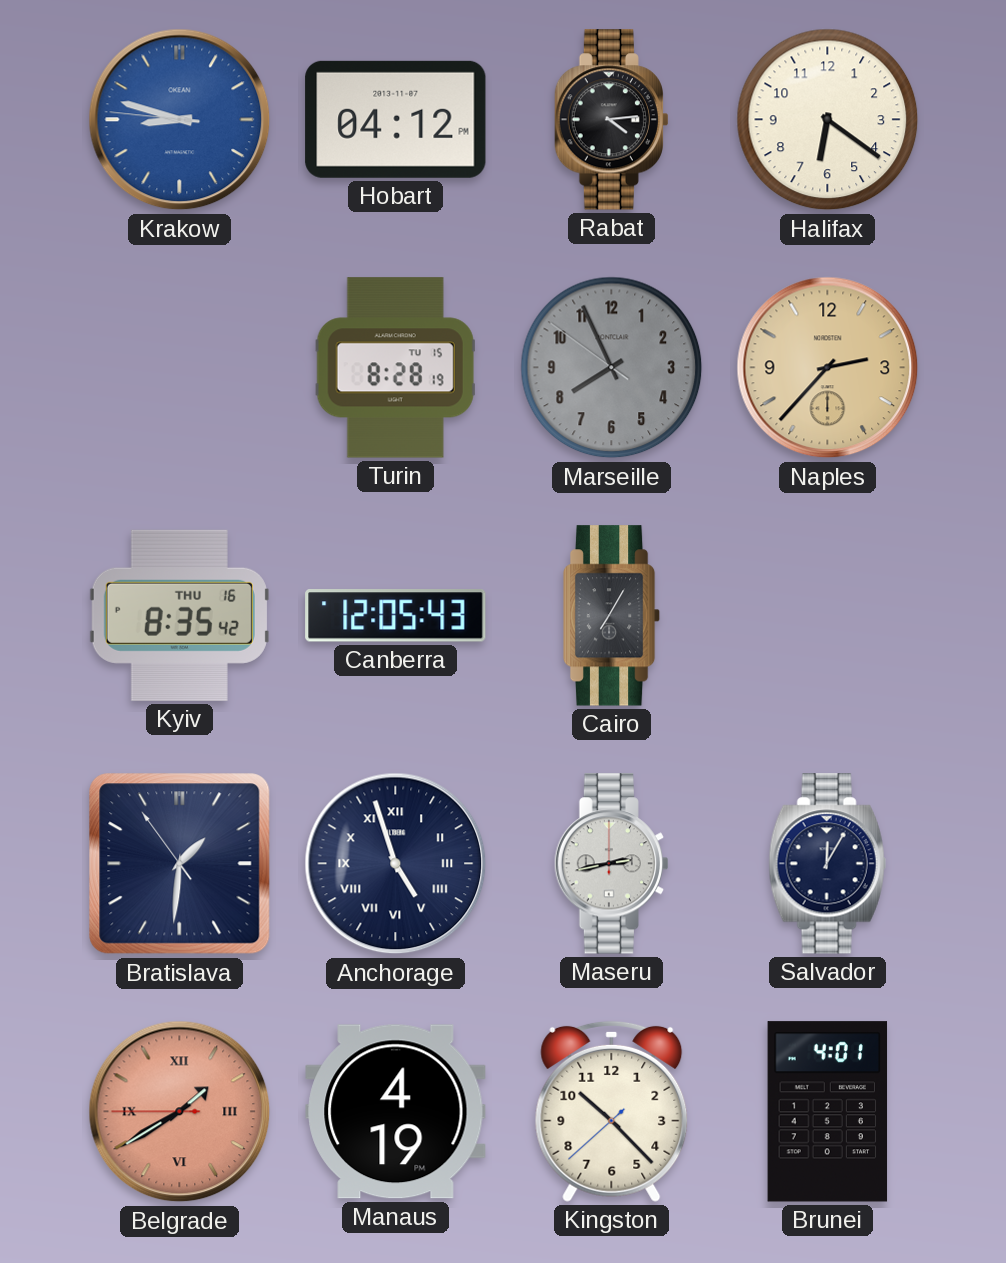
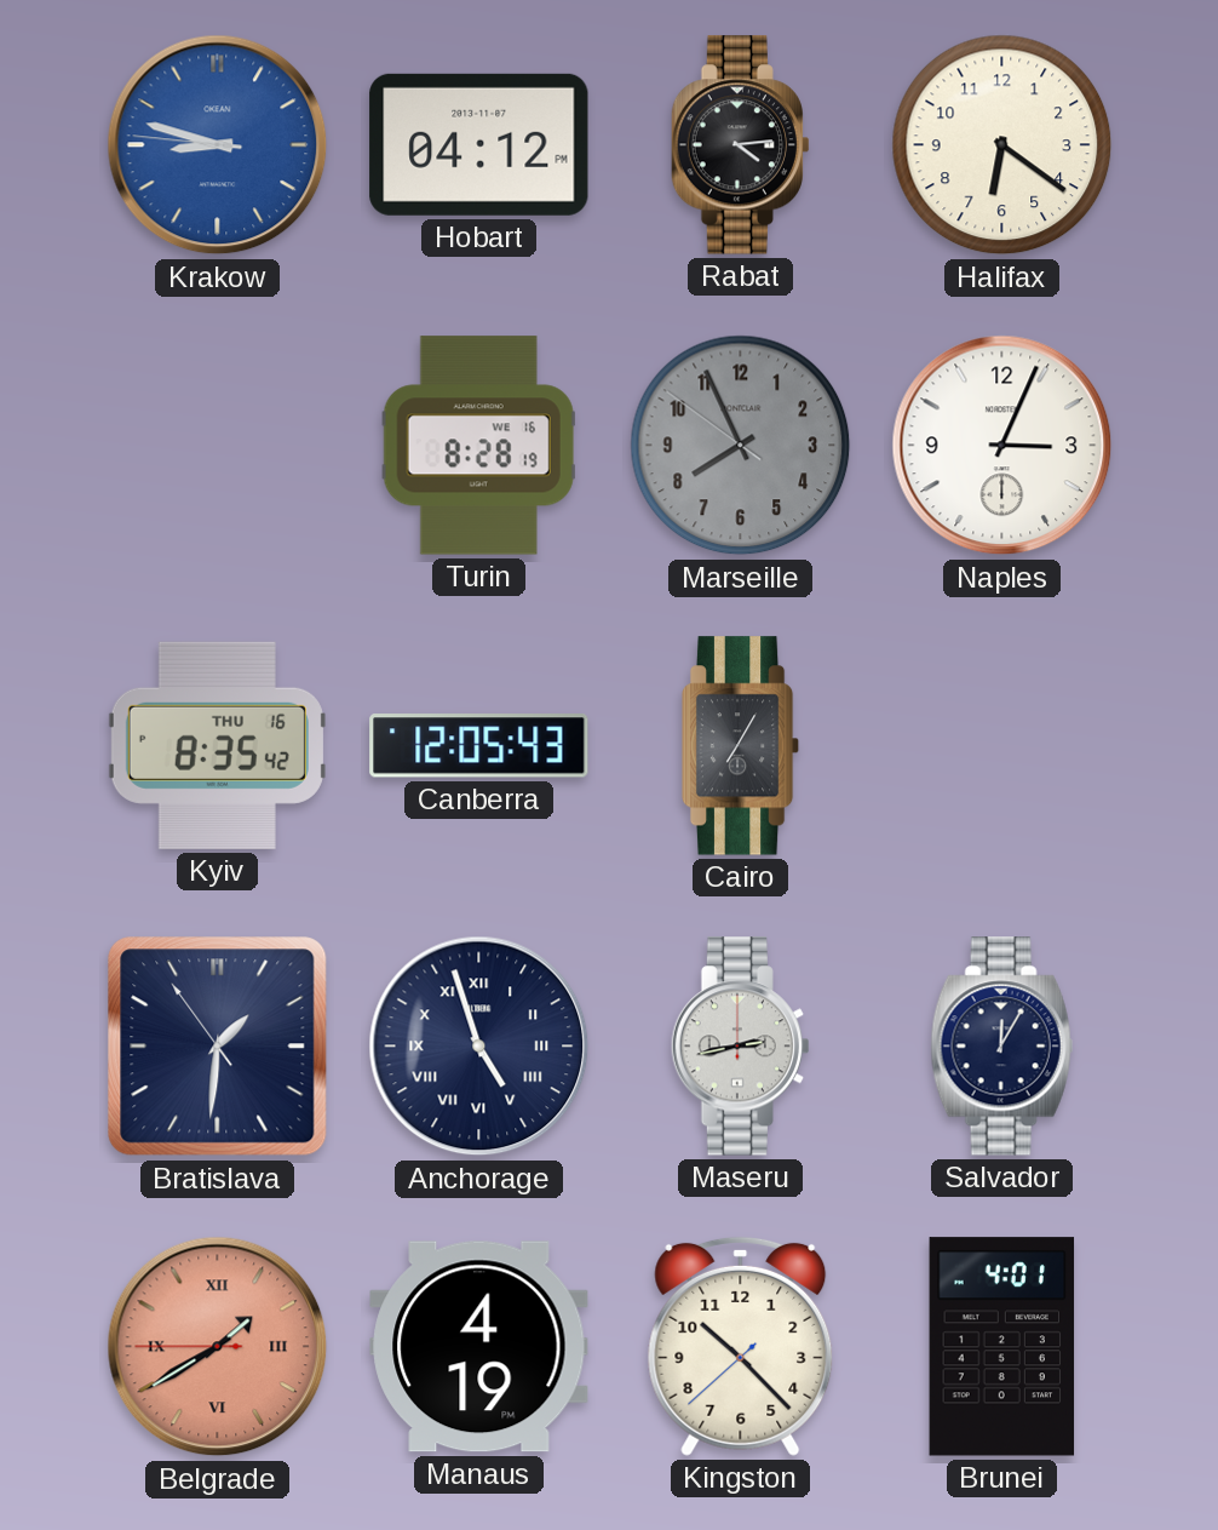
Turin date: TU 15 -> WE 16
Naples: 2:37 -> 3:04
Naples dial: champagne -> white
